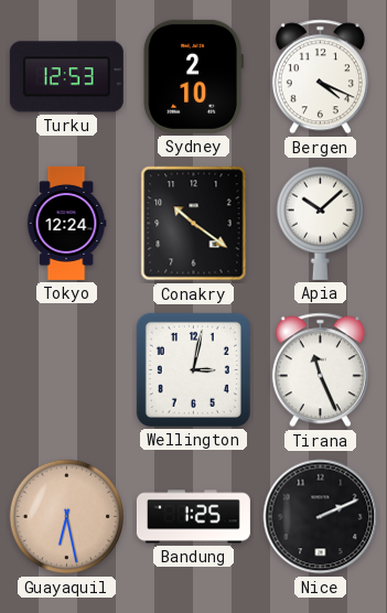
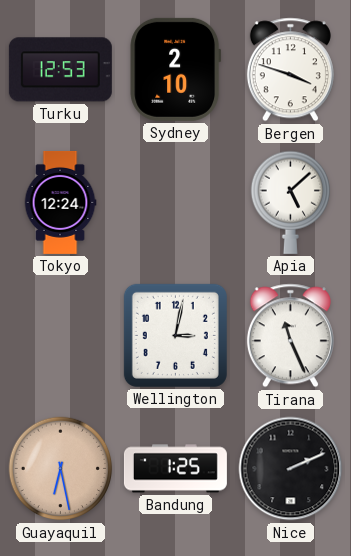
Bergen: 4:19 -> 3:48
Conakry: 10:21 -> none
Apia: 10:08 -> 5:08
